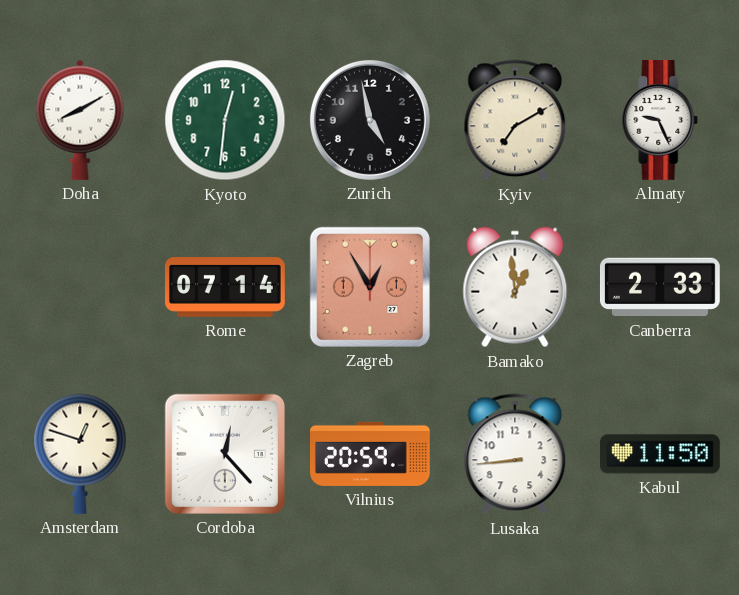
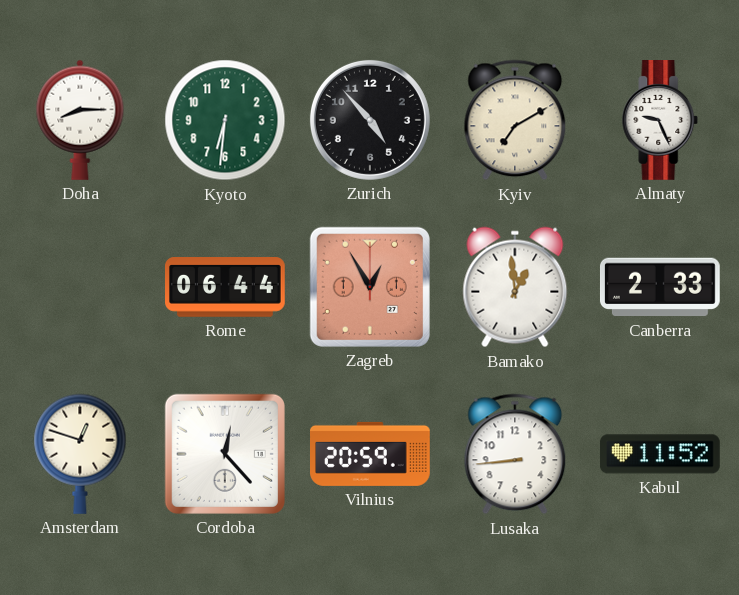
Doha: 8:10 -> 8:15
Kyoto: 12:31 -> 6:31
Zurich: 4:58 -> 4:53
Rome: 07:14 -> 06:44
Kabul: 11:50 -> 11:52
